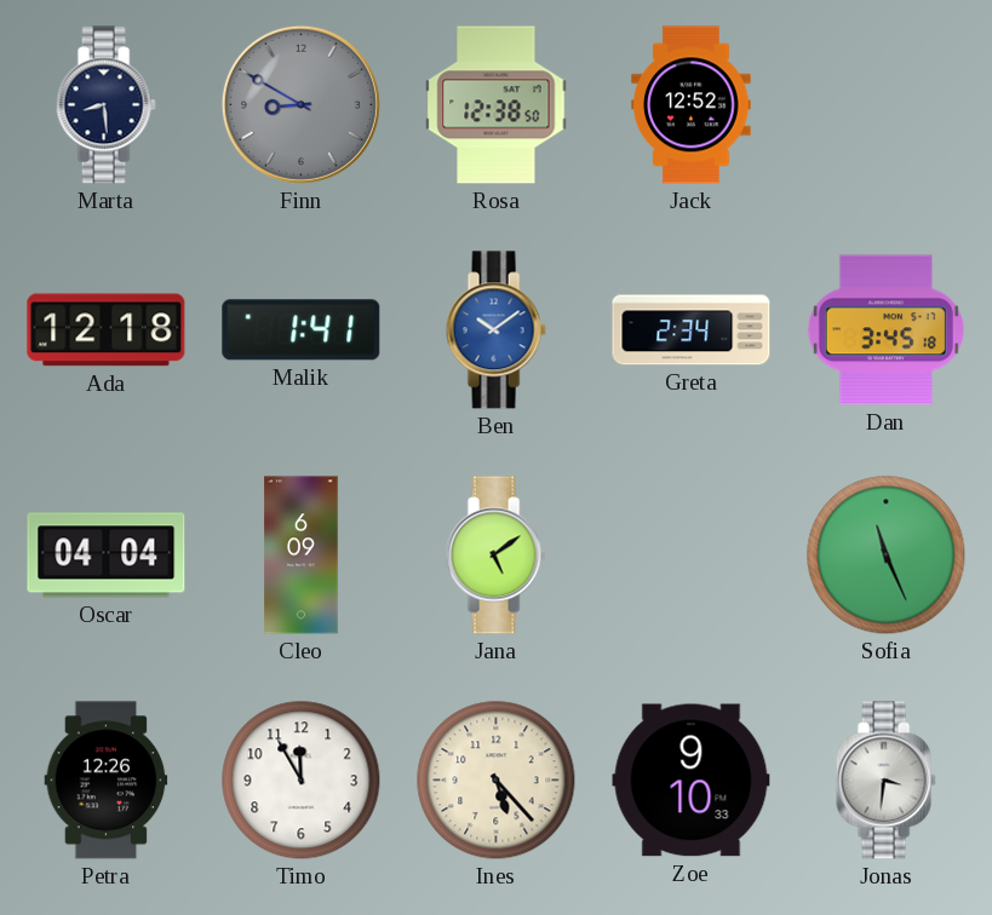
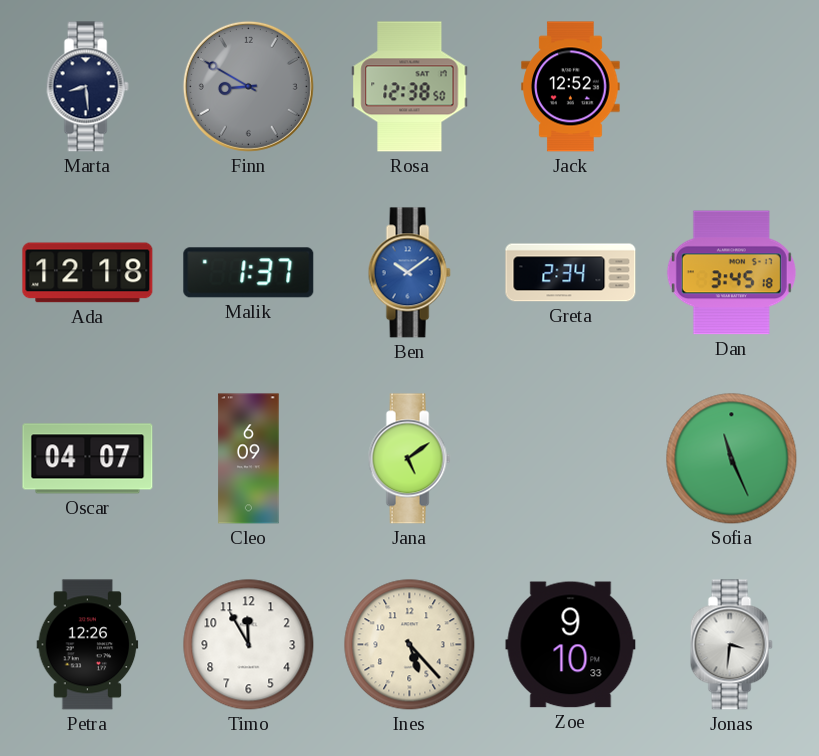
Malik: 1:41 -> 1:37
Oscar: 04:04 -> 04:07
